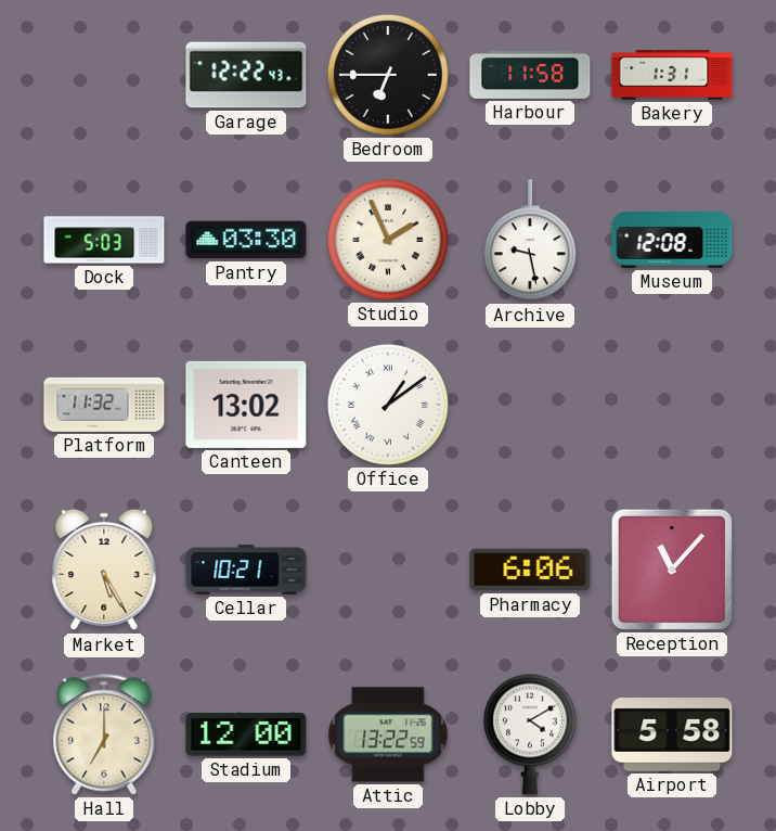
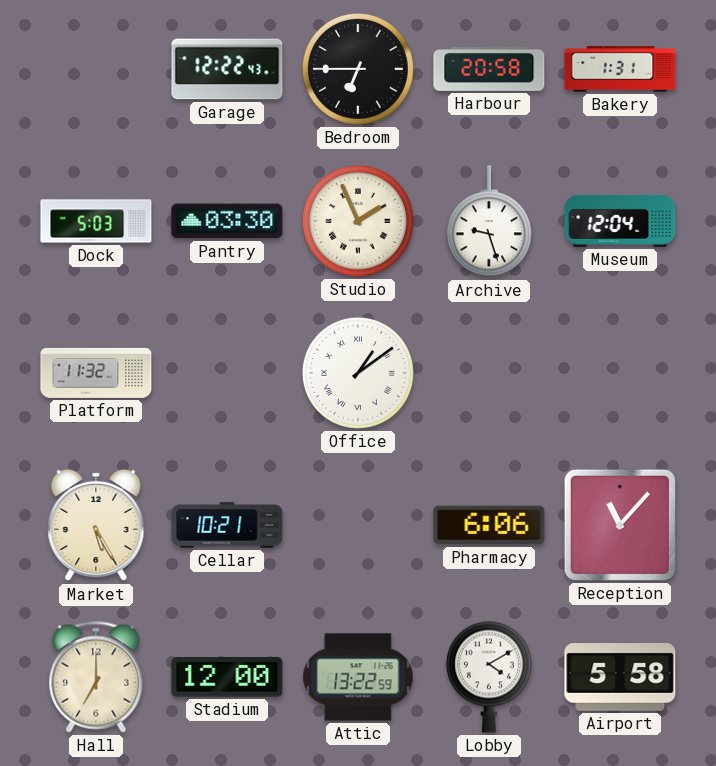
Harbour: 11:58 -> 20:58
Archive: 9:28 -> 9:27
Museum: 12:08 -> 12:04
Canteen: 13:02 -> none
